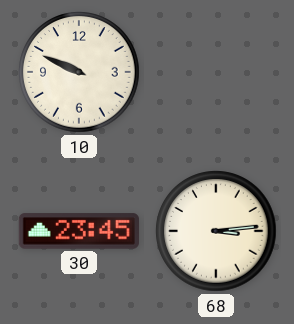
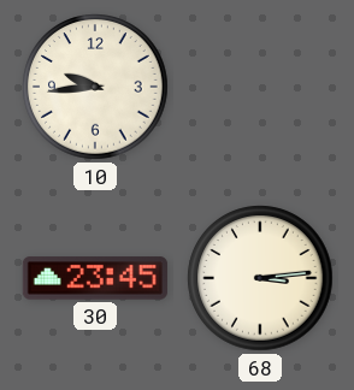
10: 9:49 -> 9:44
